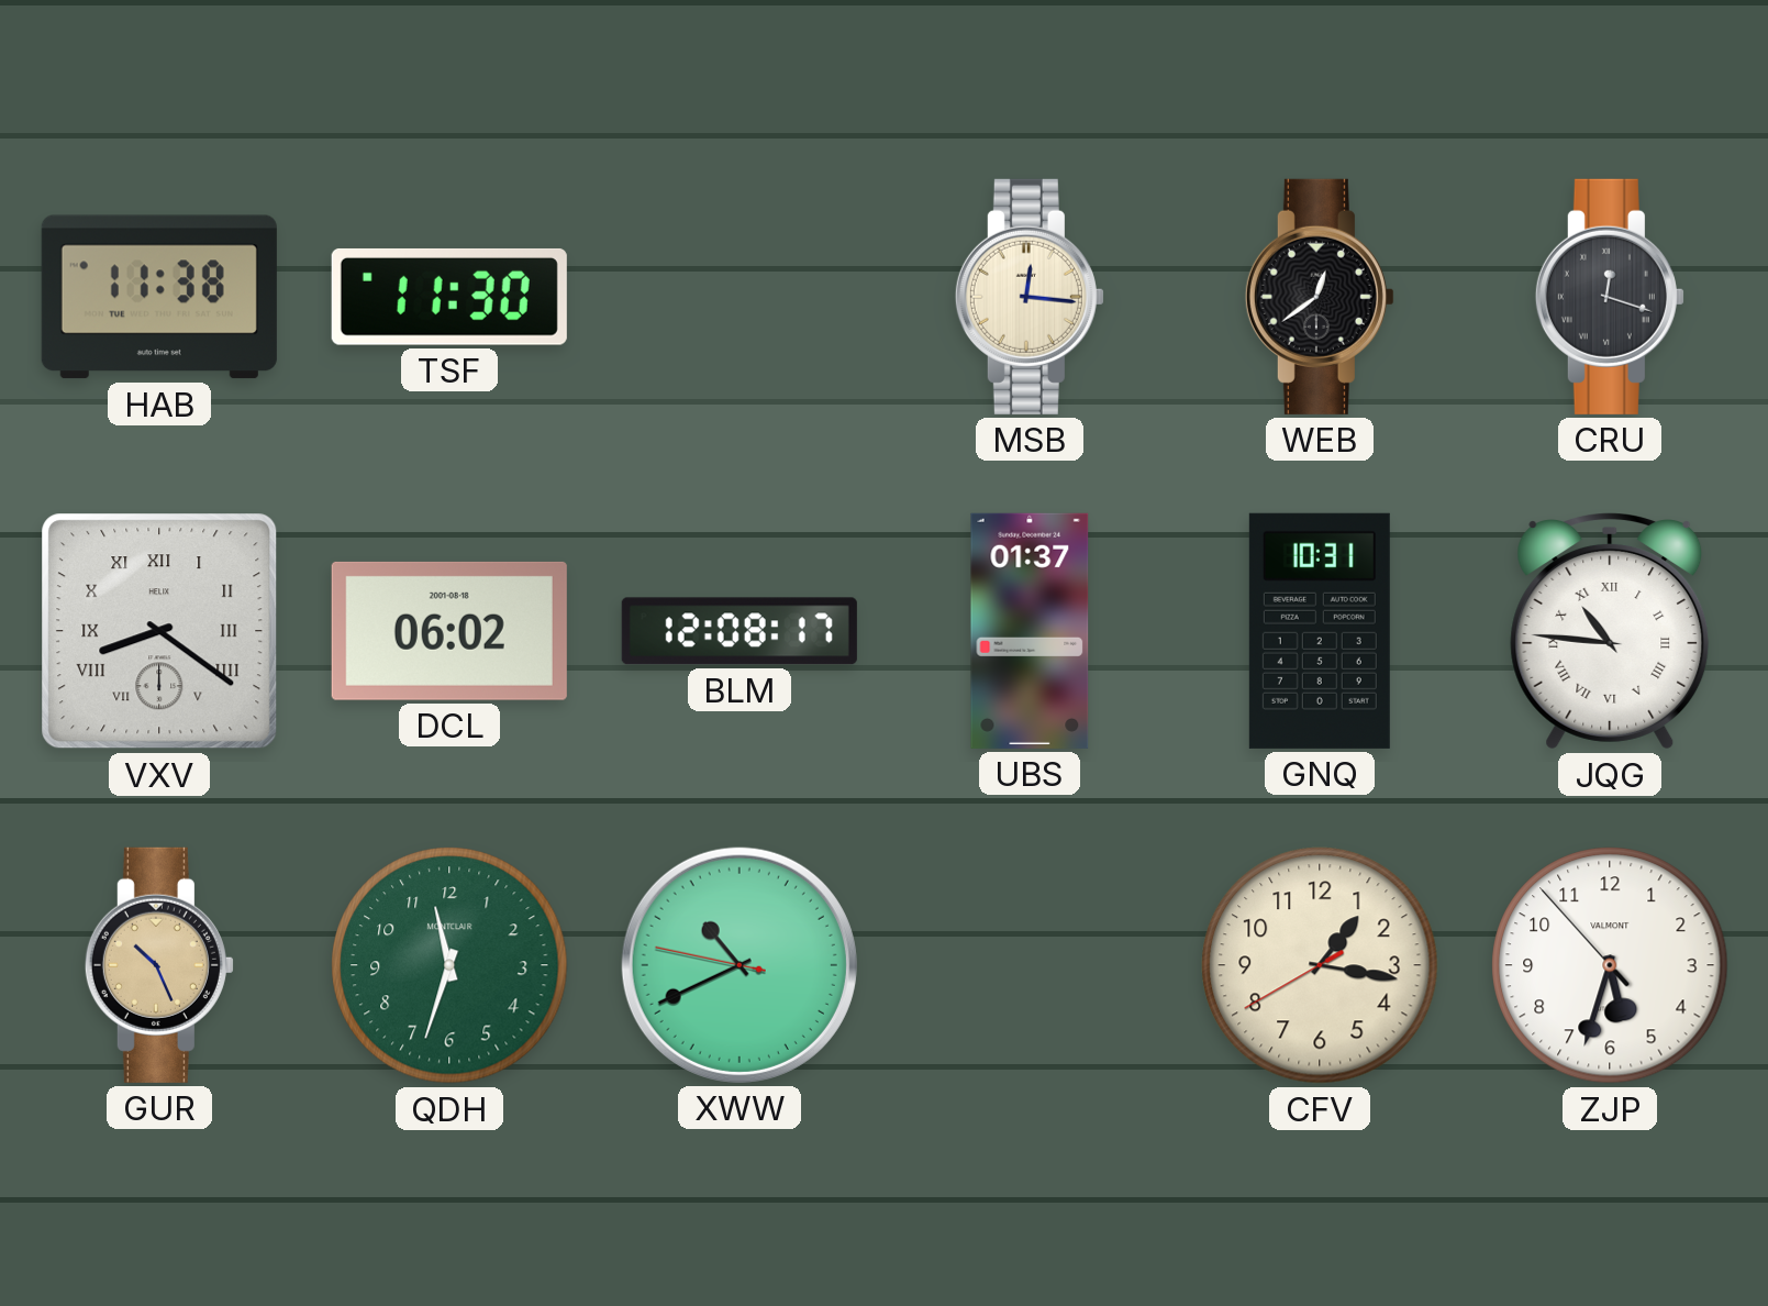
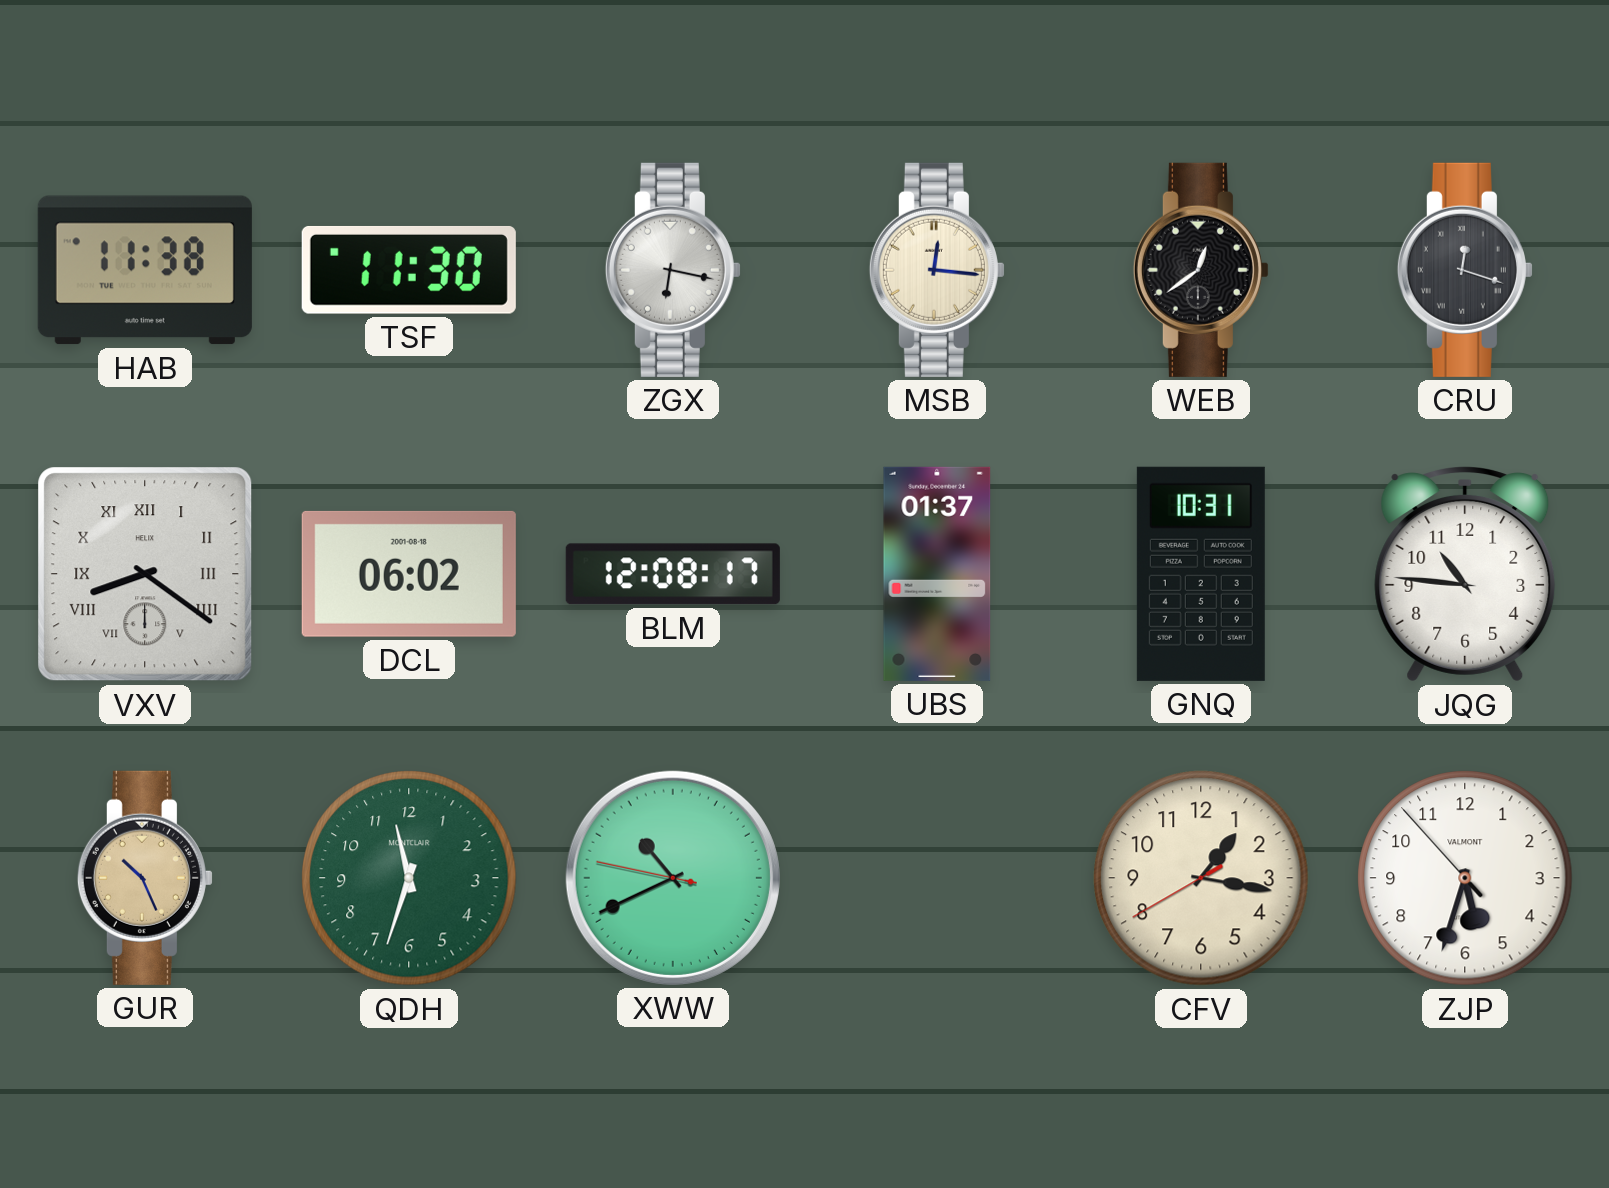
ZGX: none -> 6:17
JQG numerals: Roman -> Arabic
